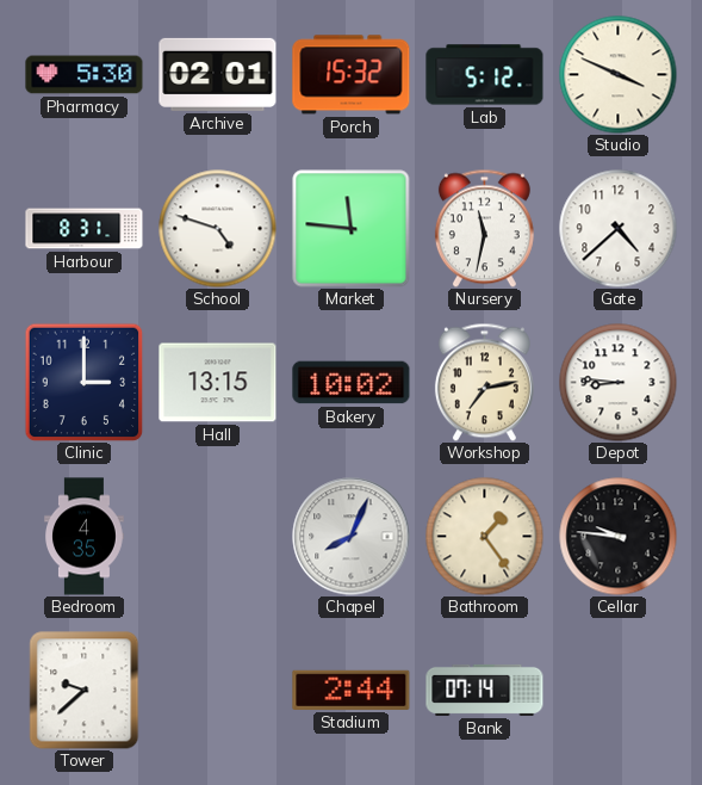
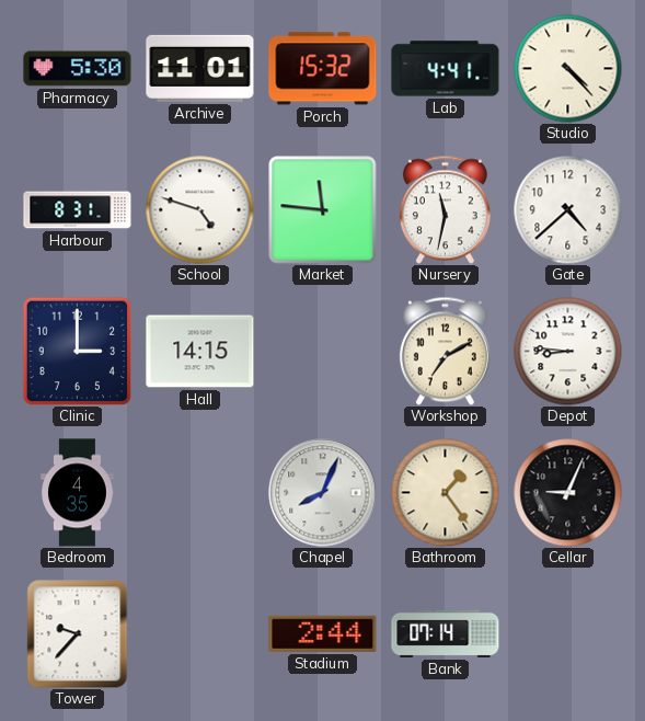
Archive: 02:01 -> 11:01
Lab: 5:12 -> 4:41
Studio: 3:49 -> 4:23
Hall: 13:15 -> 14:15
Bakery: 10:02 -> none
Workshop: 7:13 -> 7:10
Cellar: 9:46 -> 9:04
Tower: 9:38 -> 9:37
